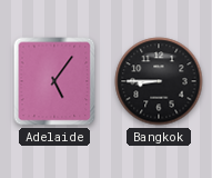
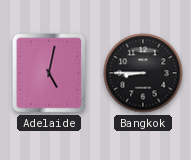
Adelaide: 5:06 -> 5:02
